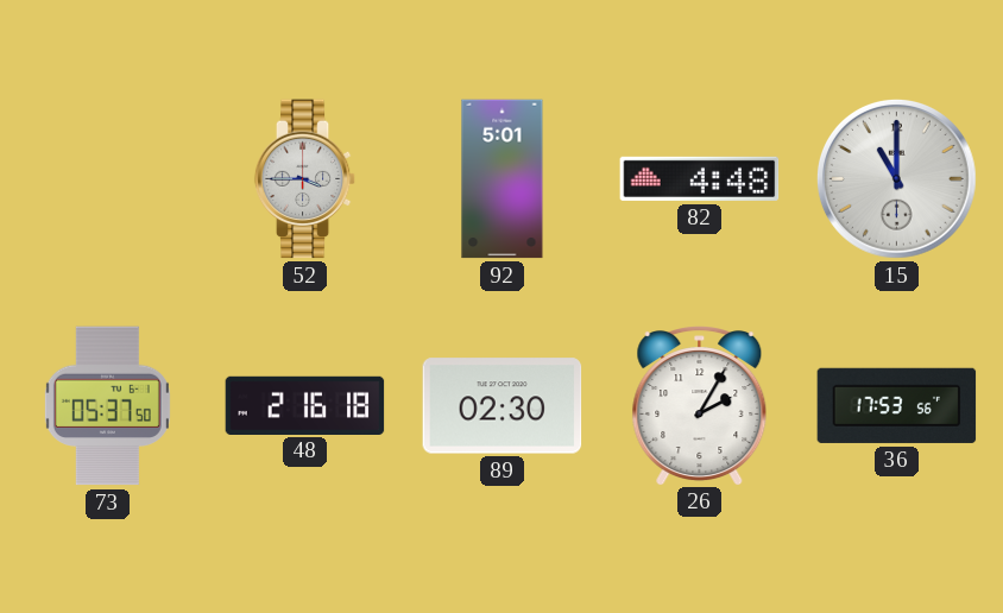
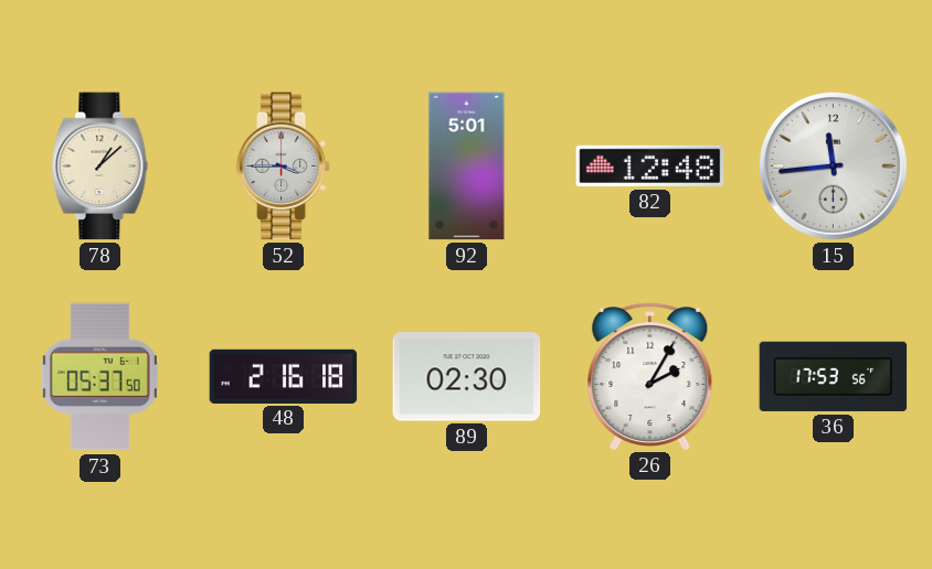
78: none -> 1:08
82: 4:48 -> 12:48
15: 11:00 -> 11:44
